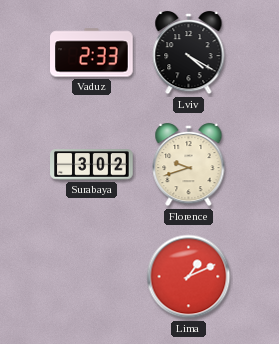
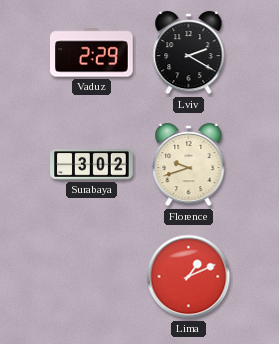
Vaduz: 2:33 -> 2:29
Lviv: 4:20 -> 2:20
